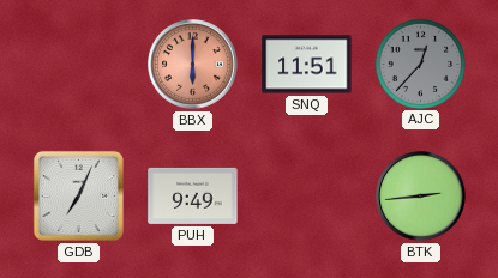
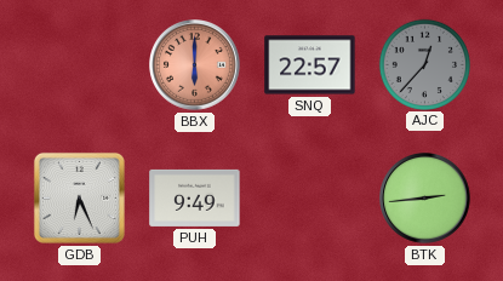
SNQ: 11:51 -> 22:57
GDB: 7:04 -> 6:26
